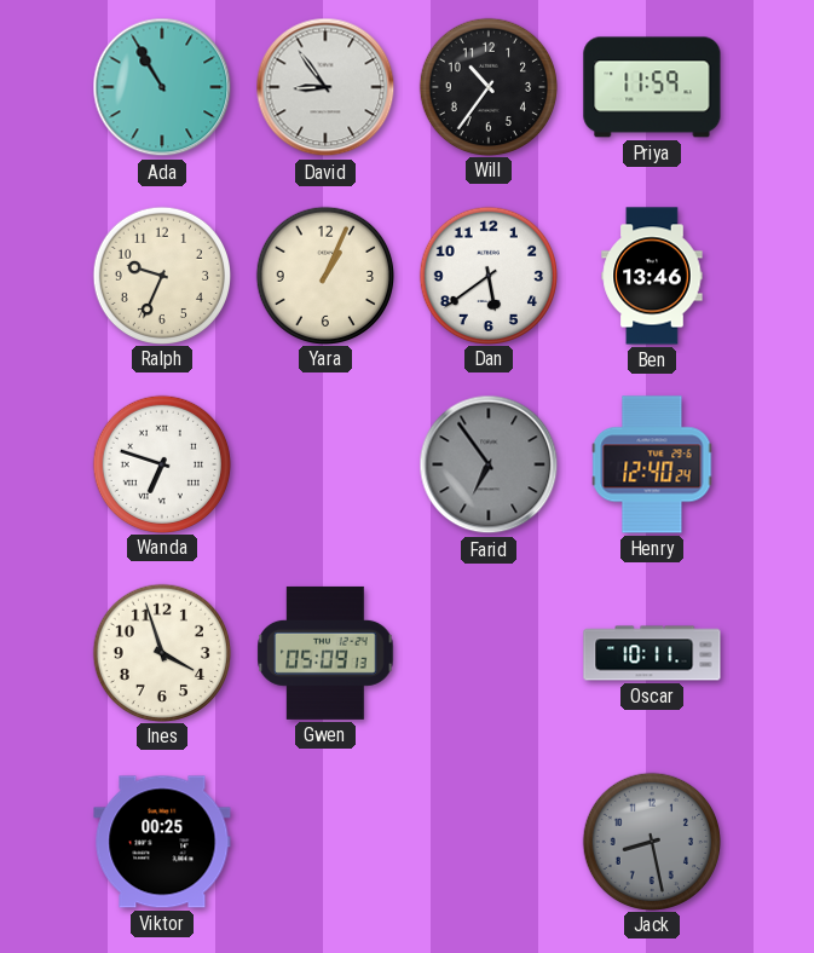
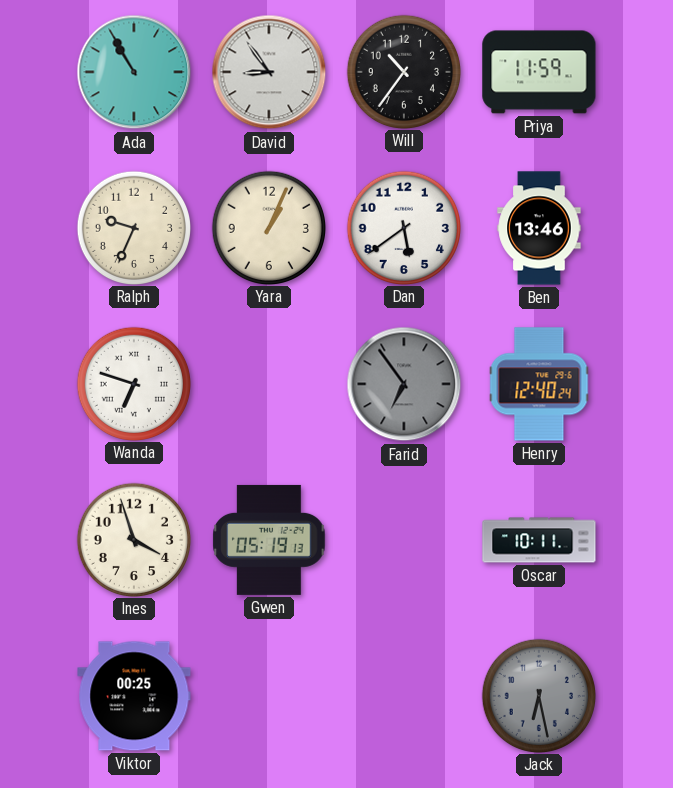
Gwen: 05:09 -> 05:19
Jack: 8:28 -> 6:28
